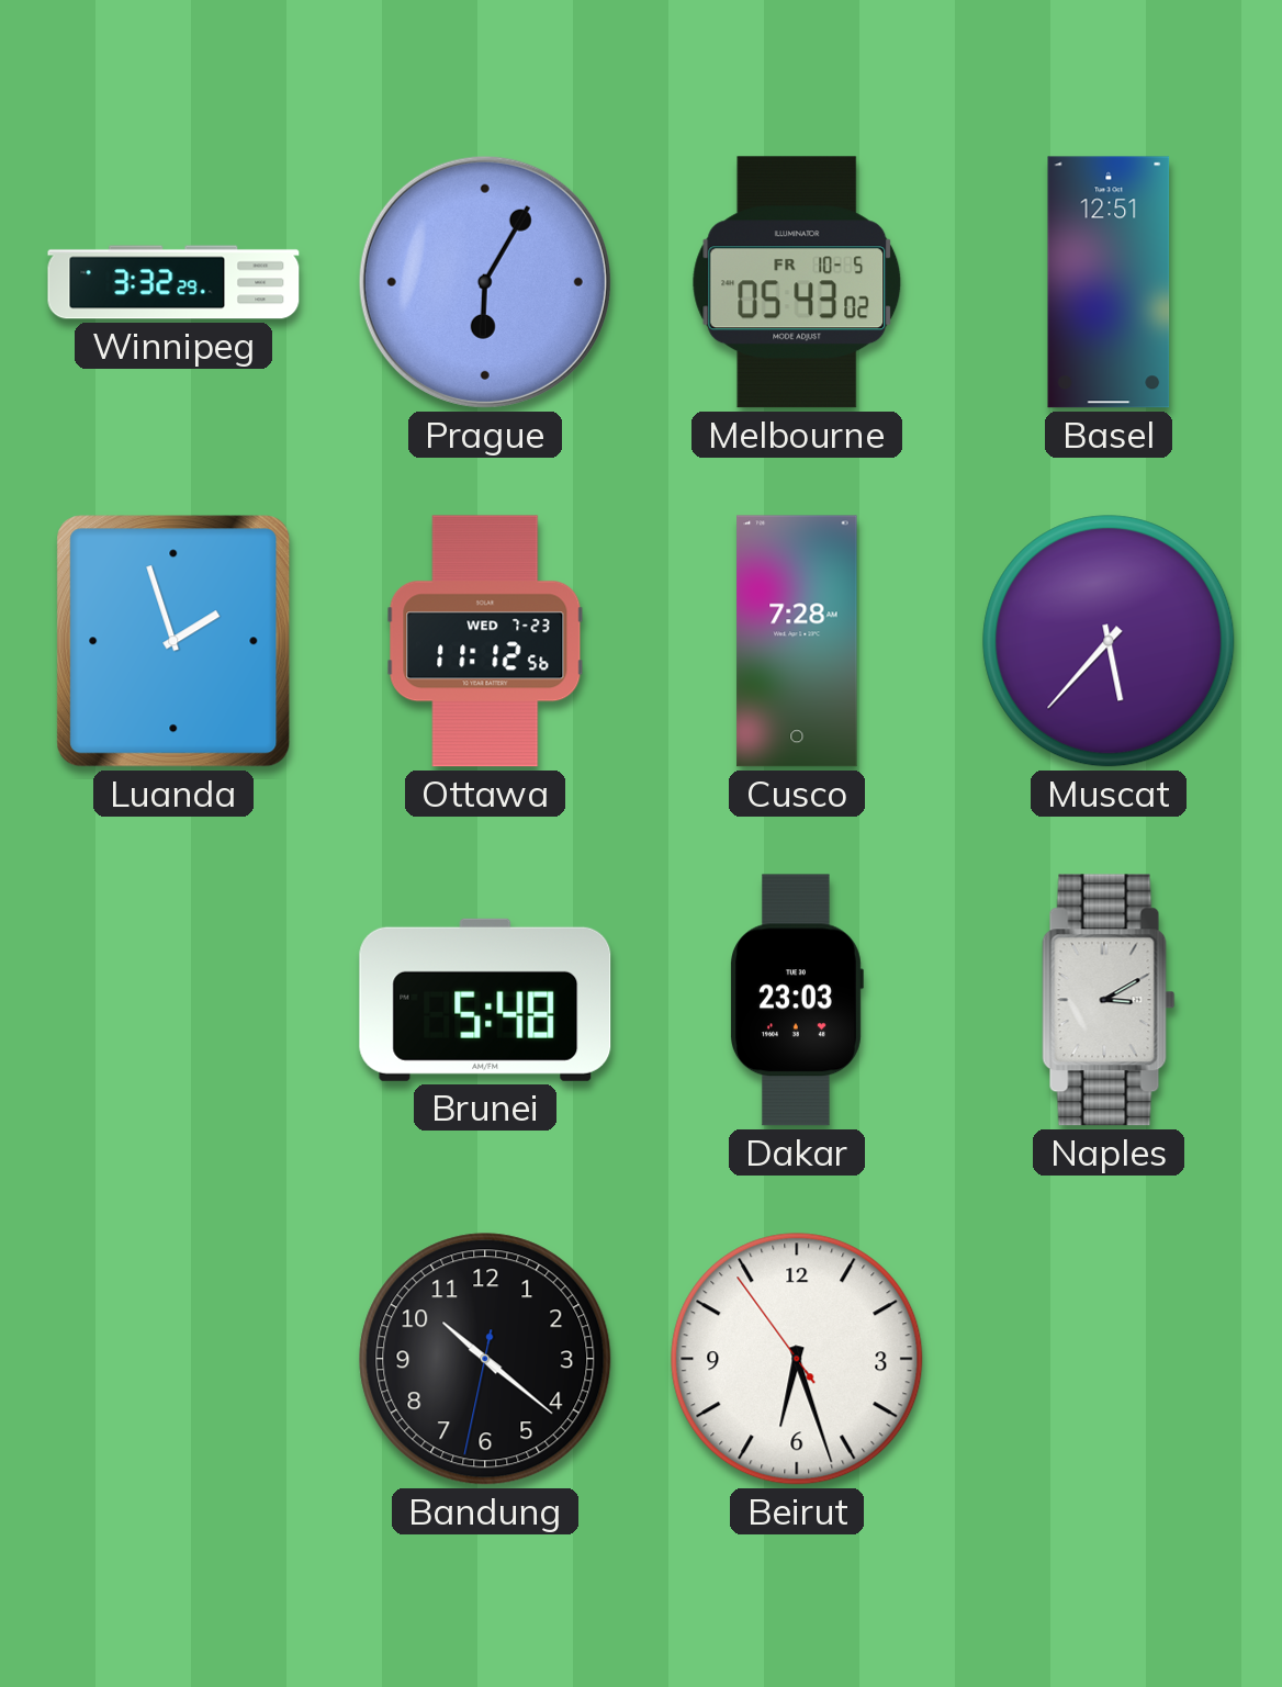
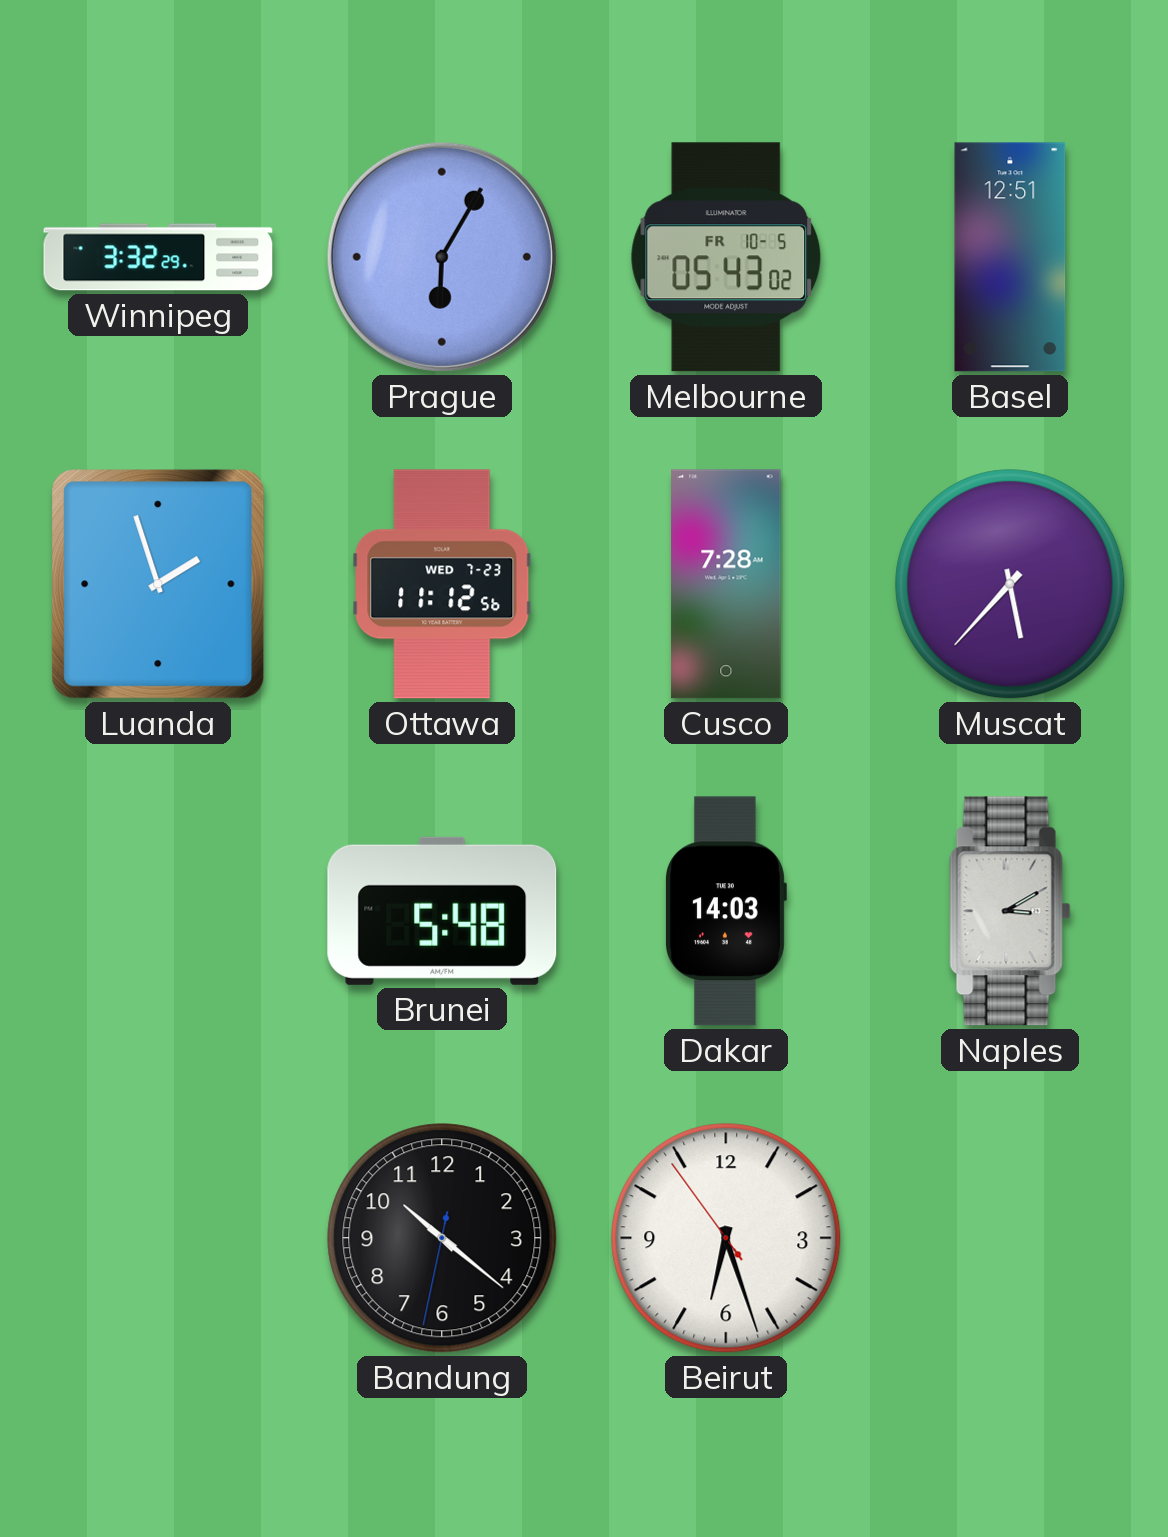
Dakar: 23:03 -> 14:03
